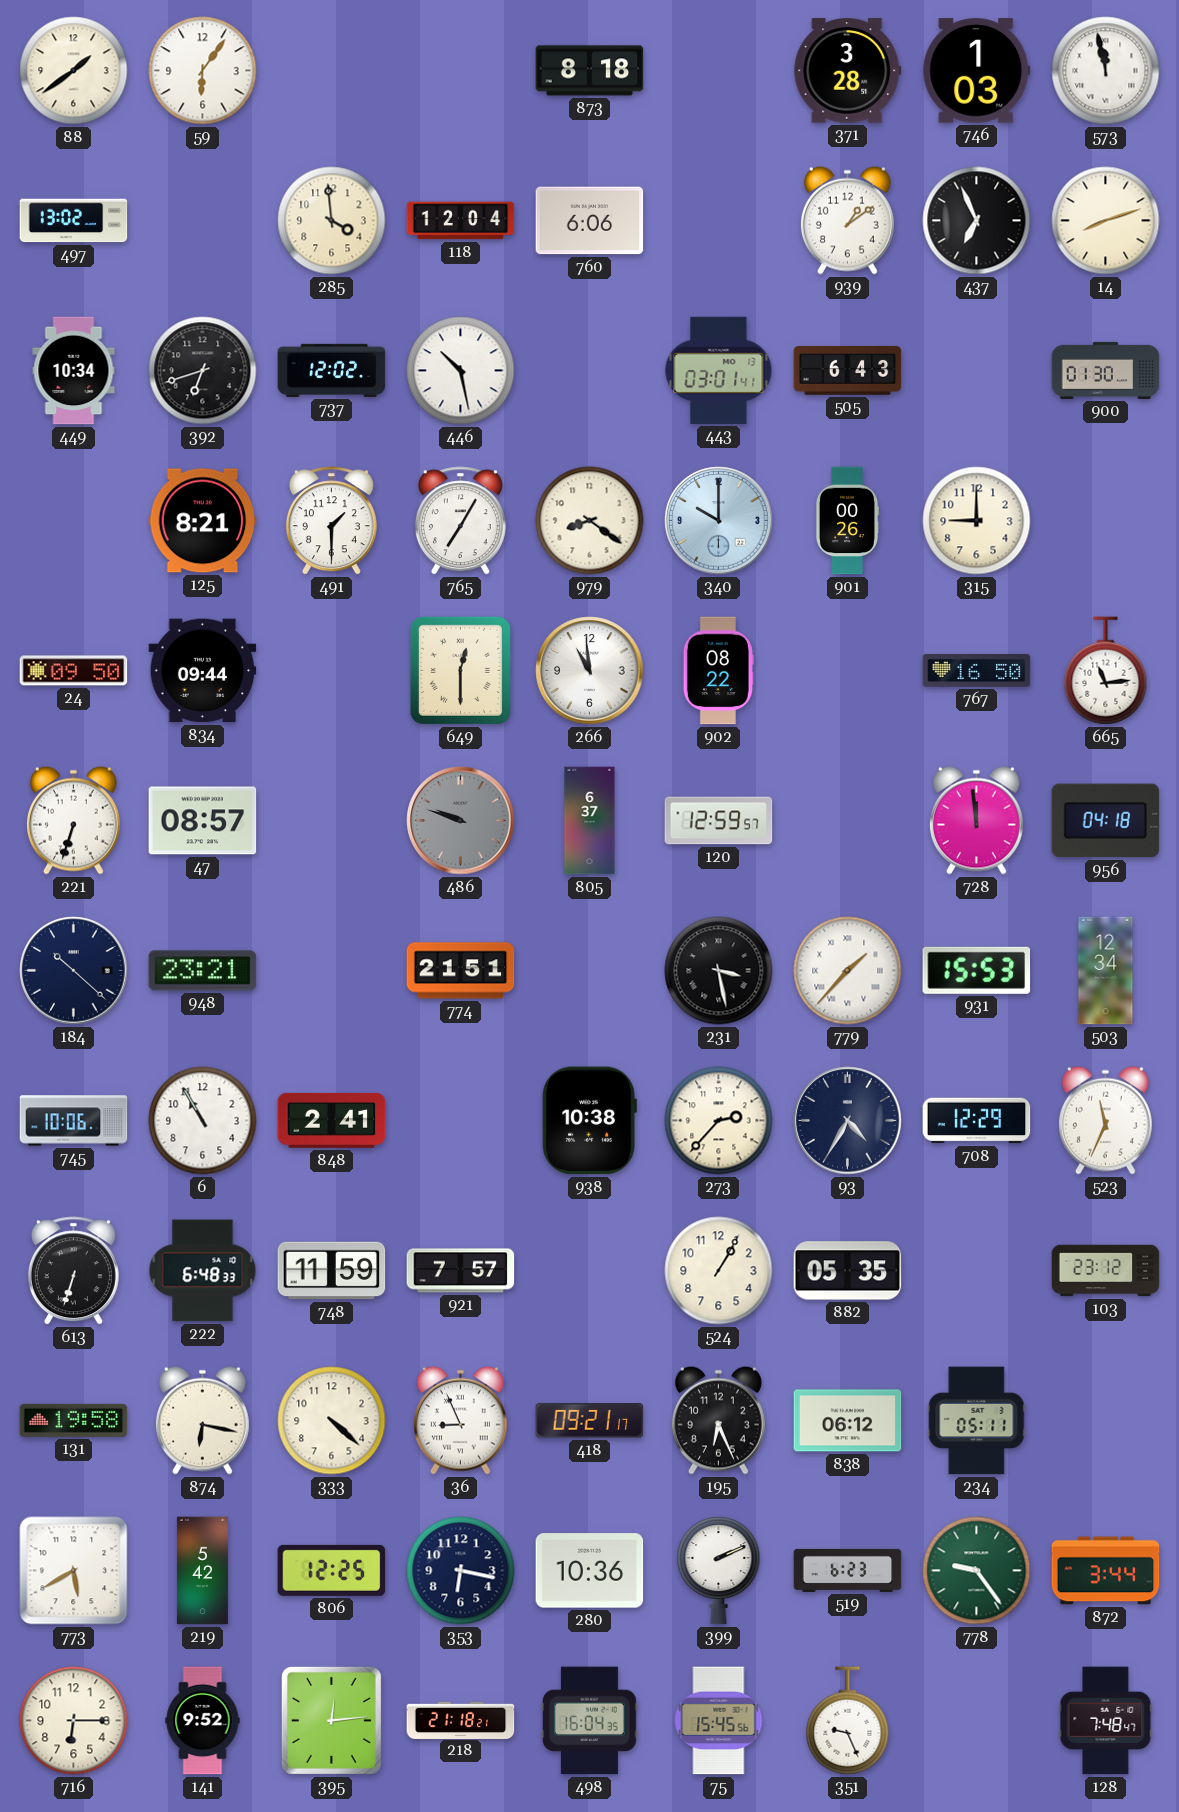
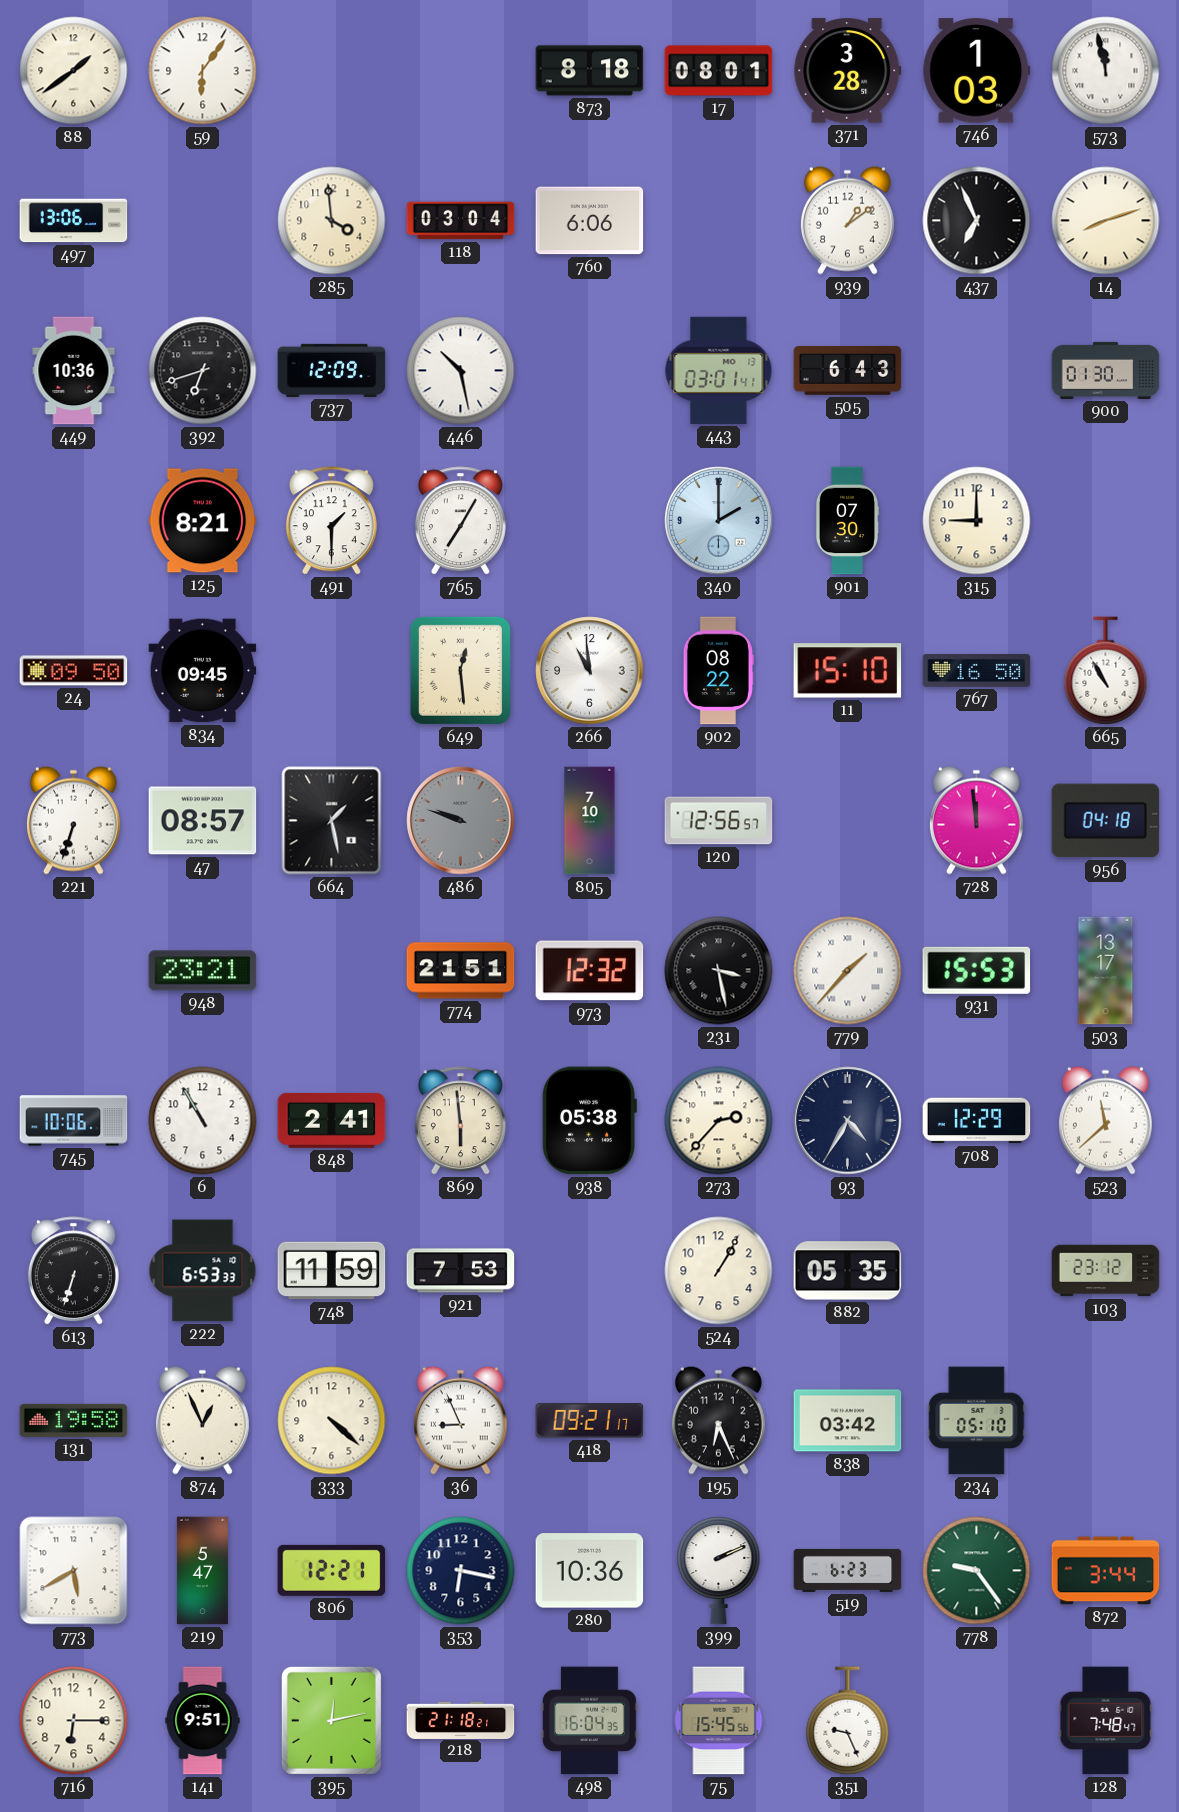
17: none -> 08:01
497: 13:02 -> 13:06
118: 12:04 -> 03:04
449: 10:34 -> 10:36
737: 12:02 -> 12:09
979: 8:21 -> none
340: 10:00 -> 2:00
901: 00:26 -> 07:30
834: 09:44 -> 09:45
649: 12:30 -> 12:29
11: none -> 15:10
665: 11:14 -> 10:55
664: none -> 1:28
805: 6:37 -> 7:10
120: 12:59 -> 12:56
184: 10:22 -> none
973: none -> 12:32
503: 12:34 -> 13:17
869: none -> 5:59
938: 10:38 -> 05:38
523: 11:34 -> 11:38
222: 6:48 -> 6:53
921: 7:57 -> 7:53
874: 6:17 -> 12:56
838: 06:12 -> 03:42
234: 05:11 -> 05:10
219: 5:42 -> 5:47
806: 12:25 -> 12:21
141: 9:52 -> 9:51
395: 12:14 -> 12:13
